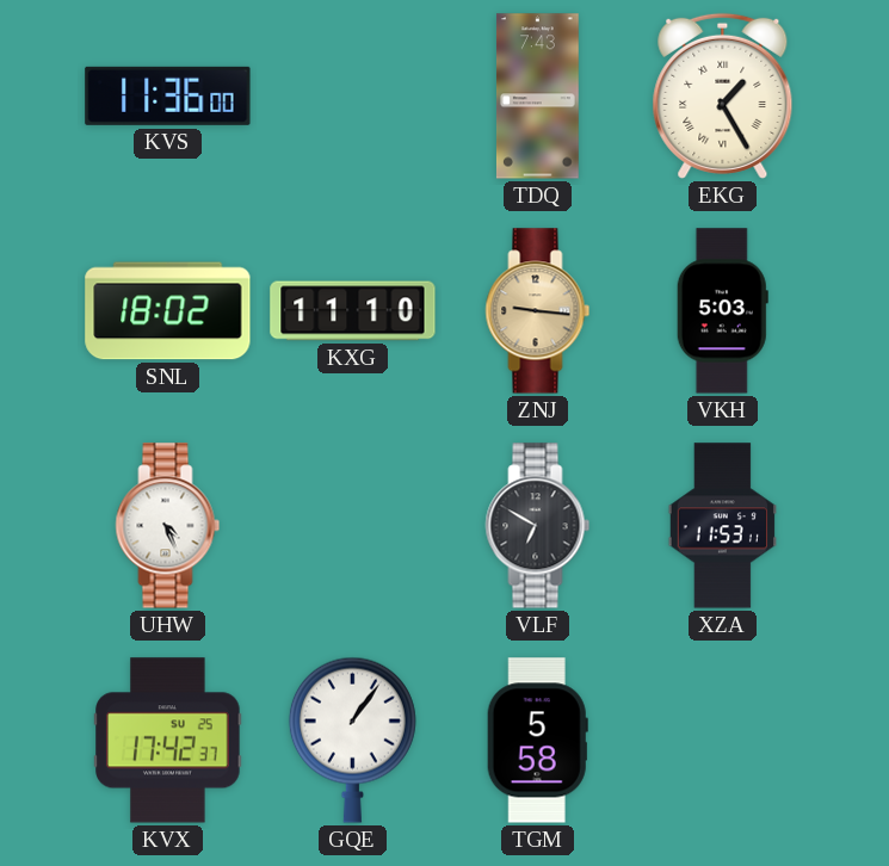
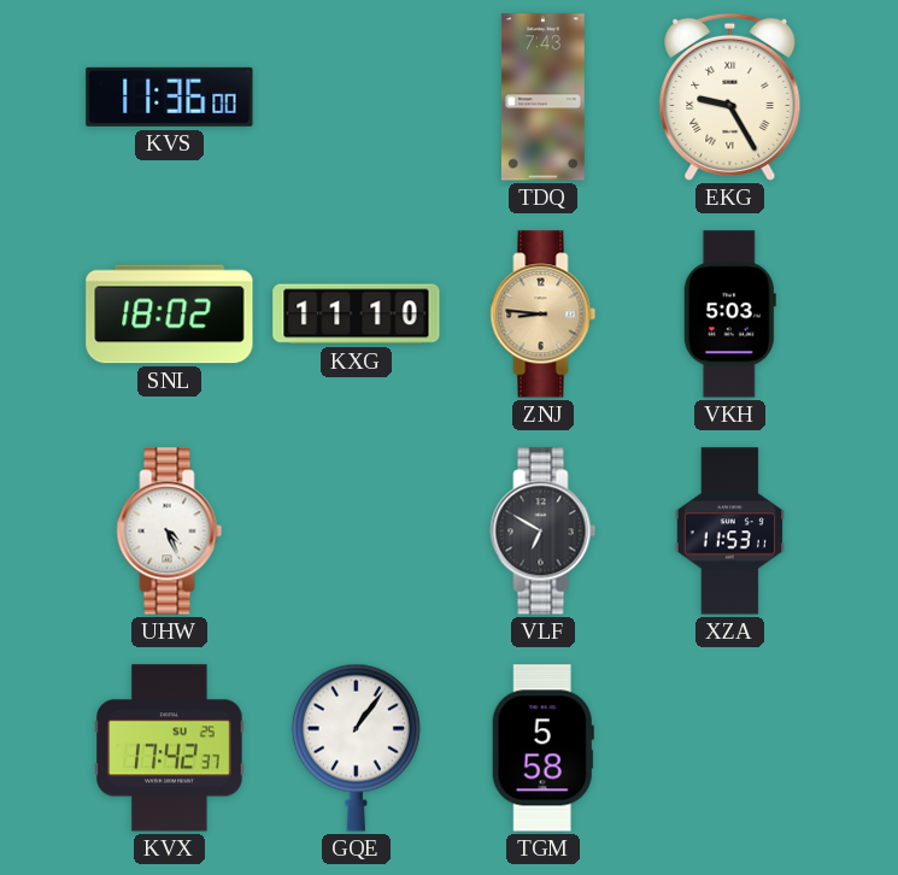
EKG: 1:25 -> 9:25
ZNJ: 9:16 -> 8:46
